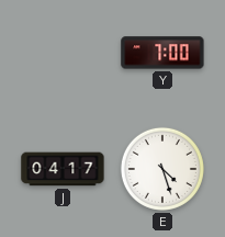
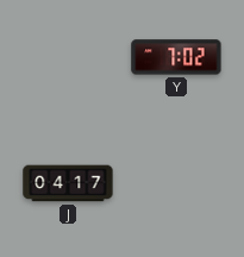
Y: 7:00 -> 7:02
E: 4:27 -> none
